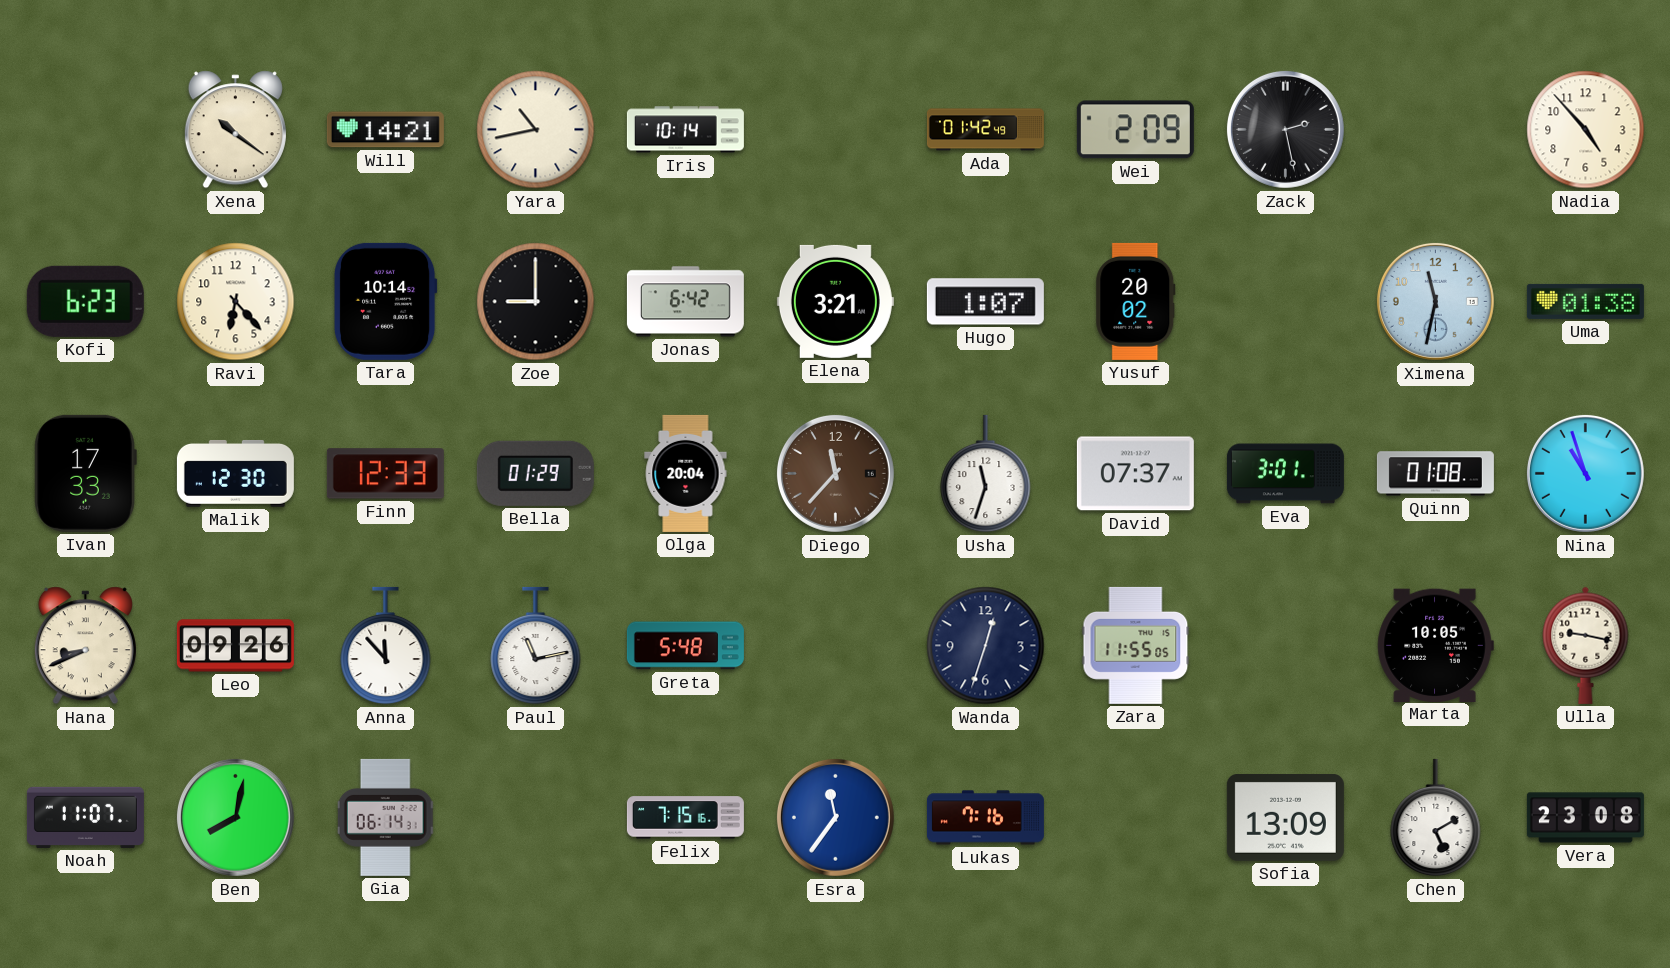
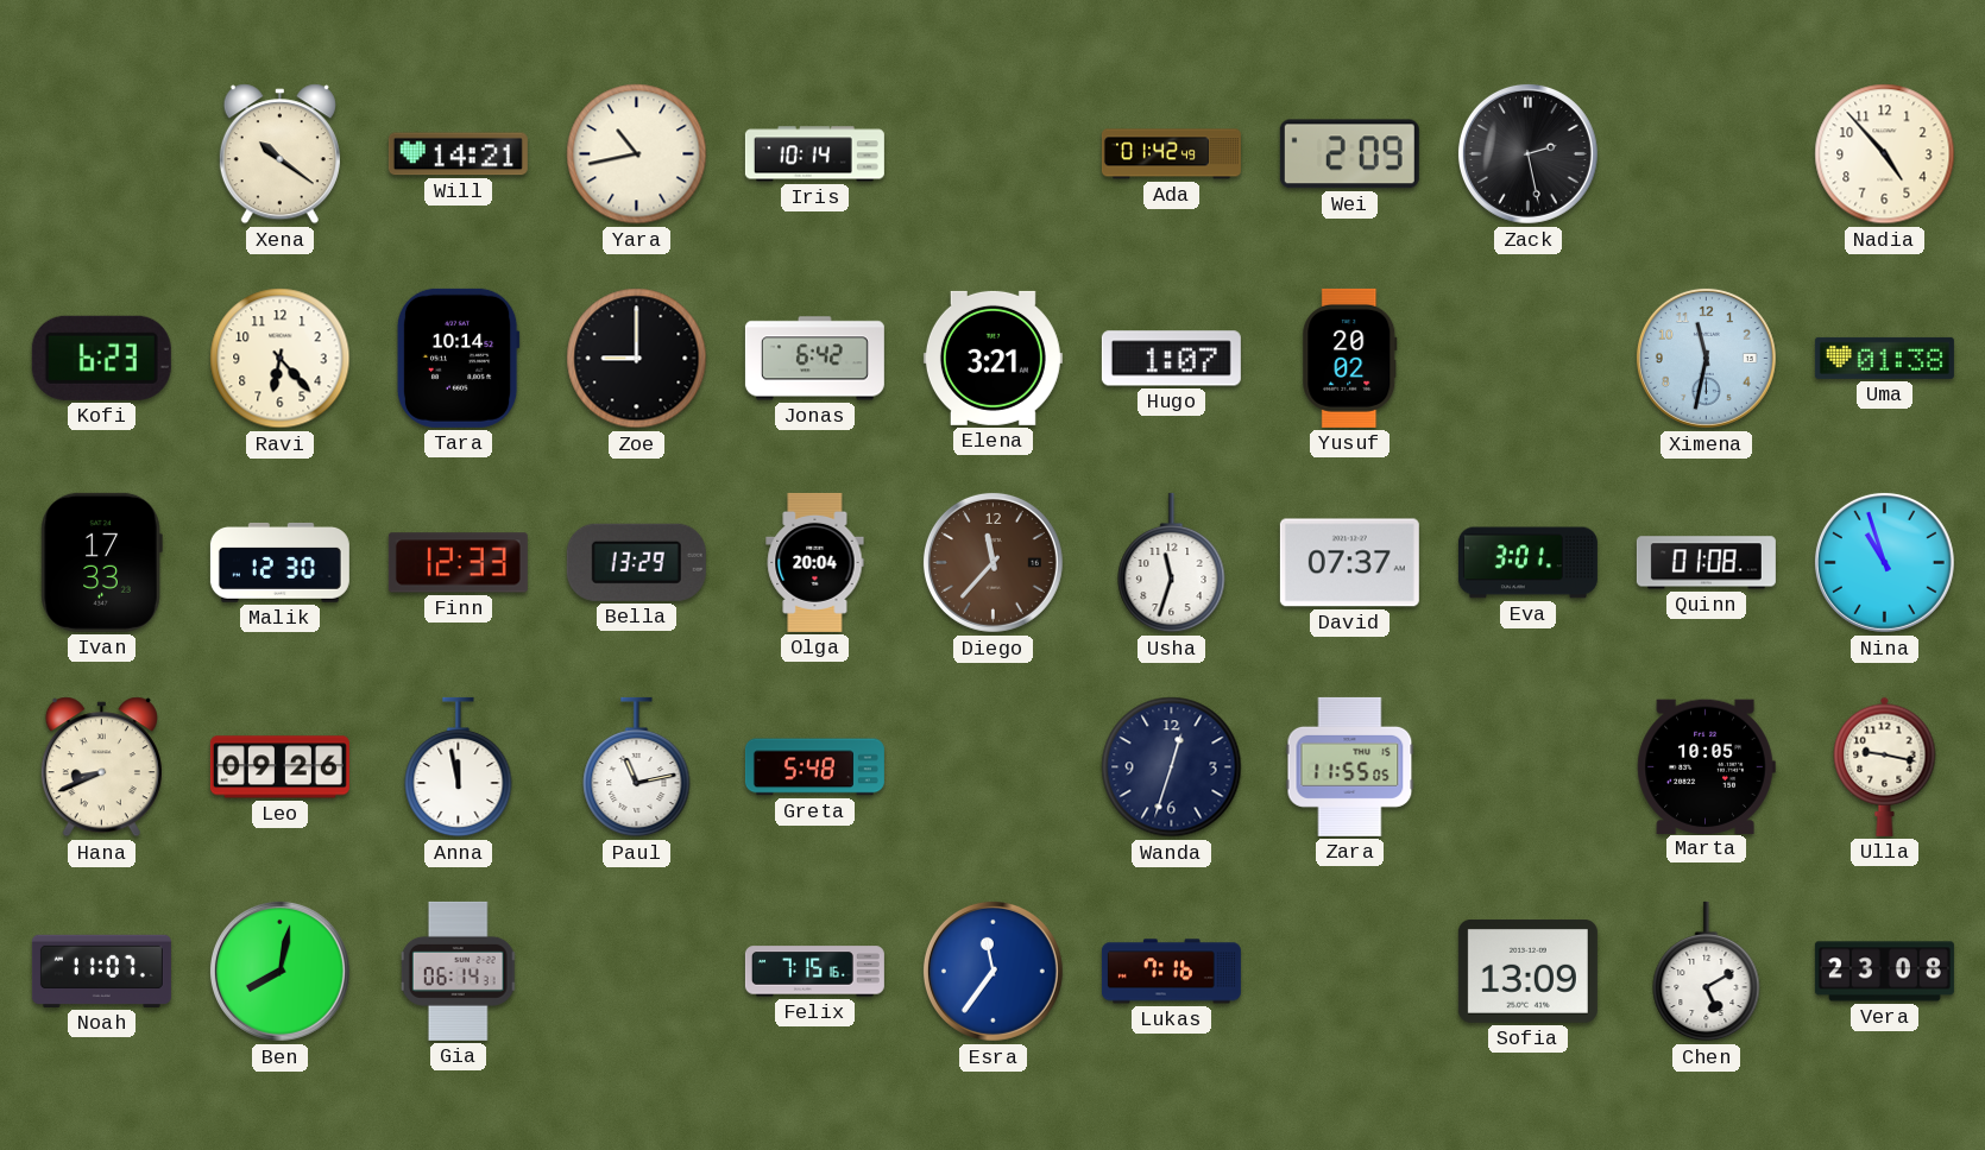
Bella: 01:29 -> 13:29
Anna: 11:53 -> 11:58
